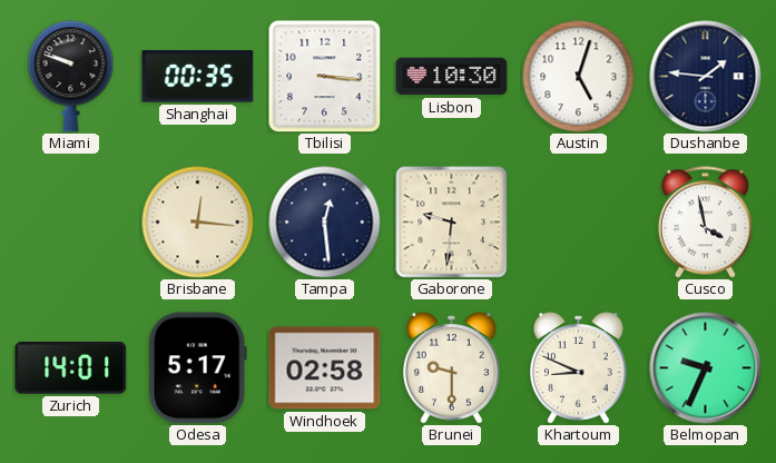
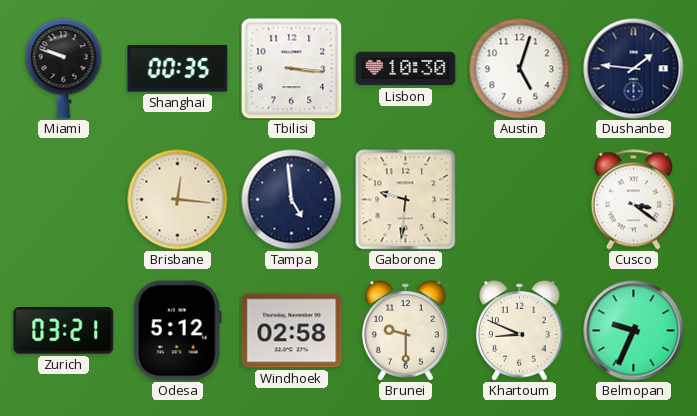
Tampa: 12:29 -> 4:59
Cusco: 3:58 -> 3:21
Zurich: 14:01 -> 03:21
Odesa: 5:17 -> 5:12
